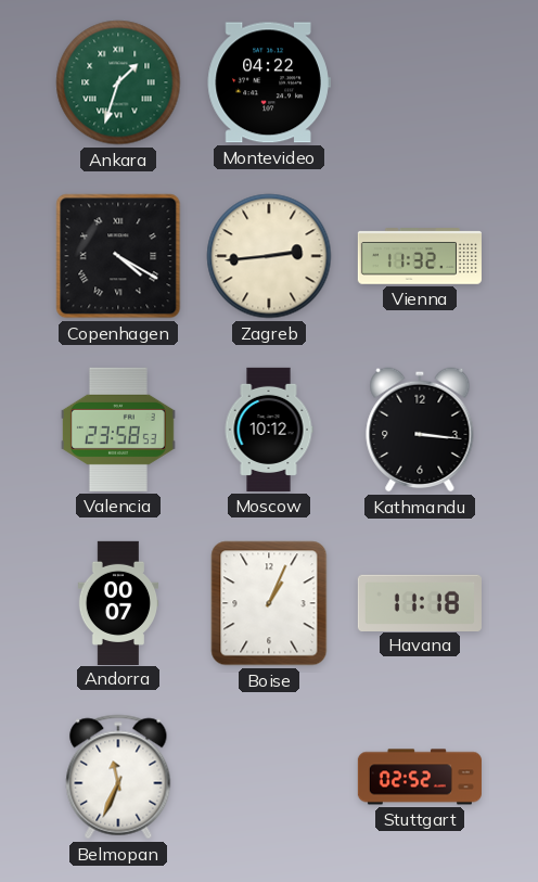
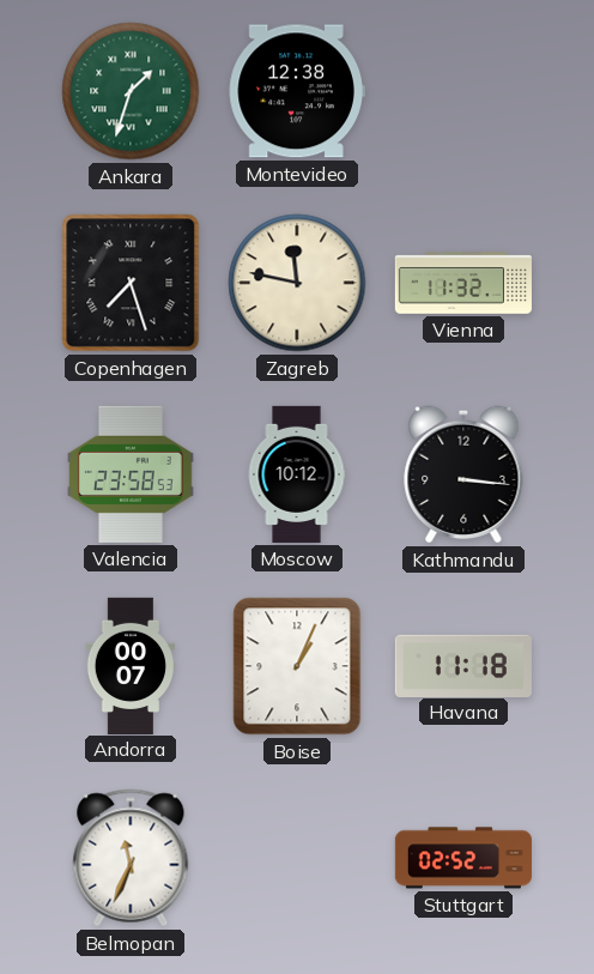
Montevideo: 04:22 -> 12:38
Copenhagen: 4:20 -> 7:27
Zagreb: 2:44 -> 11:47
